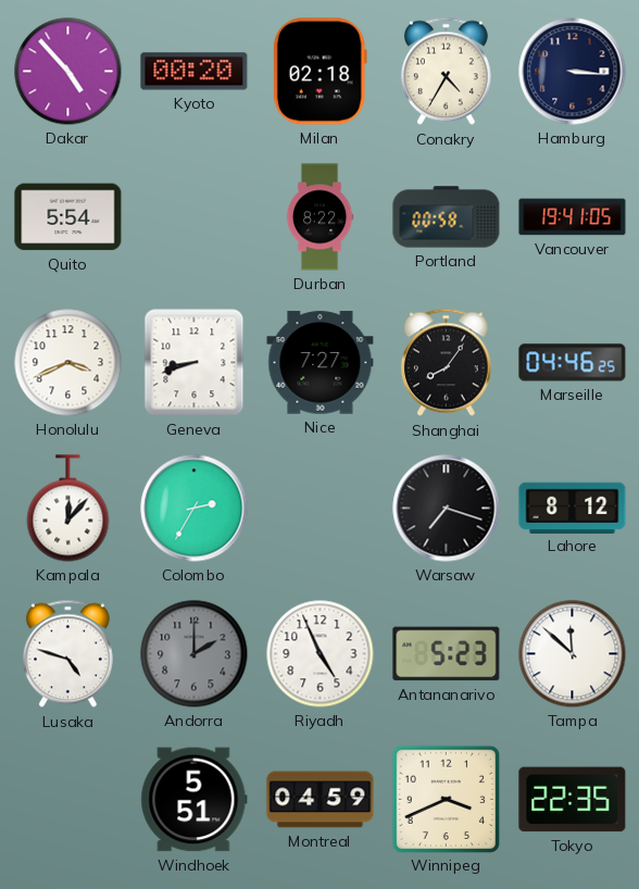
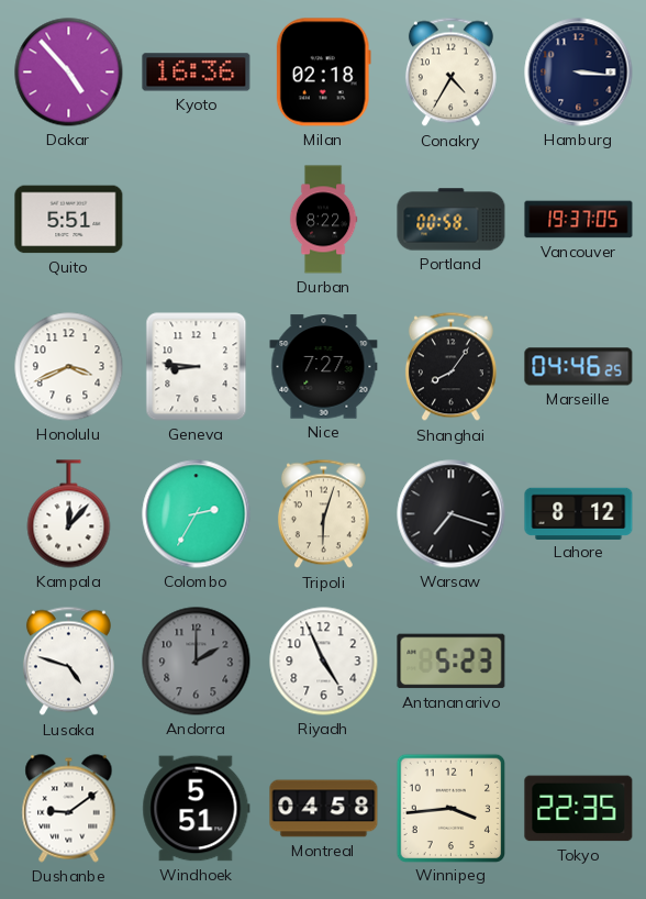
Kyoto: 00:20 -> 16:36
Quito: 5:54 -> 5:51
Vancouver: 19:41 -> 19:37
Geneva: 8:42 -> 8:46
Tripoli: none -> 6:03
Tampa: 11:52 -> none
Dushanbe: none -> 9:09
Montreal: 04:59 -> 04:58
Winnipeg: 3:41 -> 3:44
